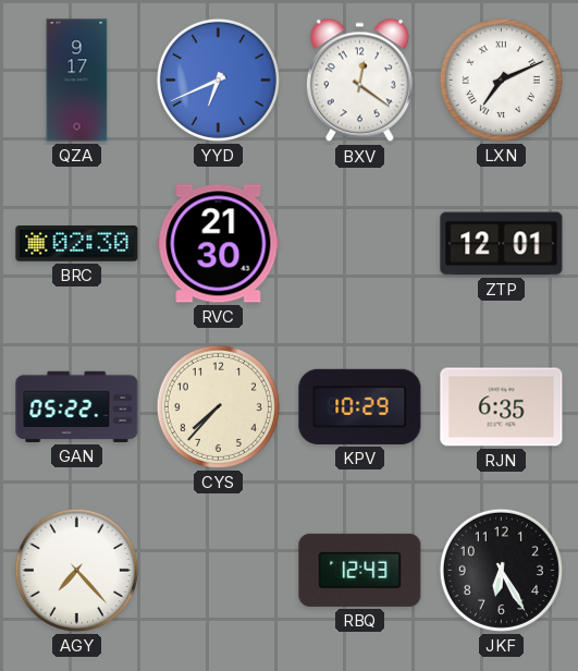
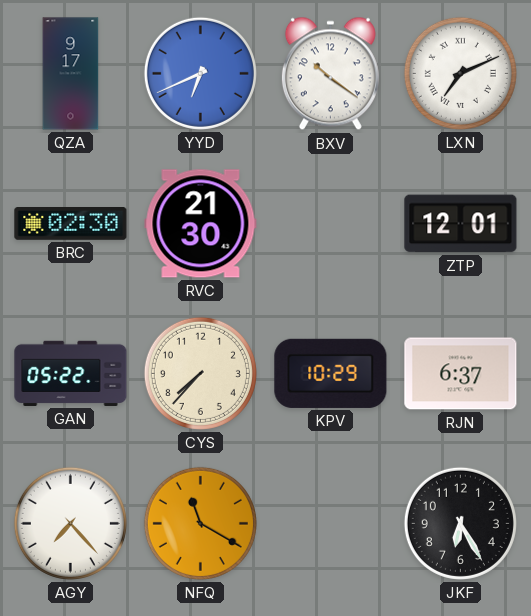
BXV: 12:21 -> 10:21
RJN: 6:35 -> 6:37
NFQ: none -> 11:20
RBQ: 12:43 -> none
